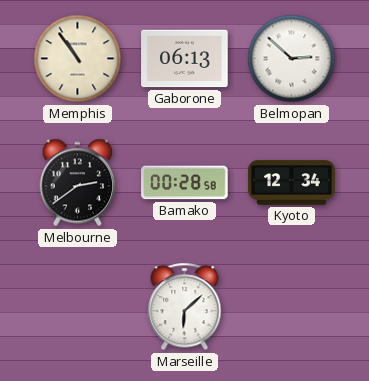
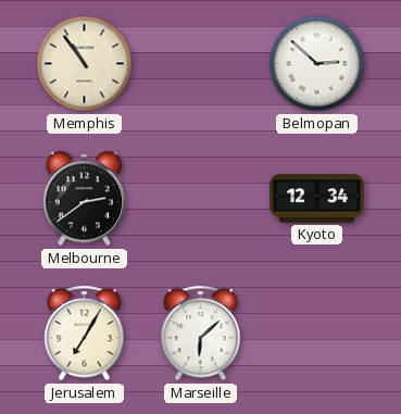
Gaborone: 06:13 -> none
Bamako: 00:28 -> none
Jerusalem: none -> 7:05
